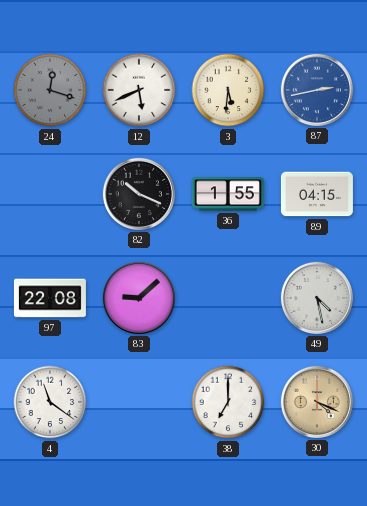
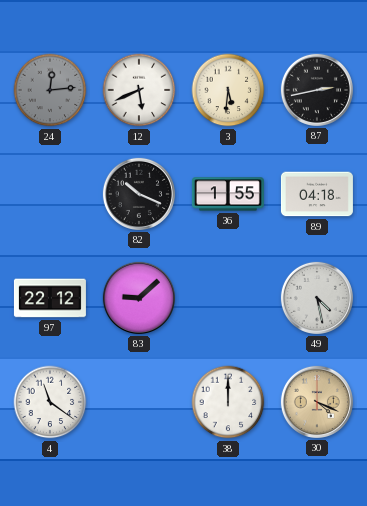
24: 12:18 -> 12:14
87 dial: blue -> black
89: 04:15 -> 04:18
97: 22:08 -> 22:12
38: 7:00 -> 12:00
